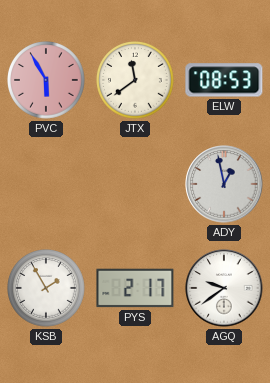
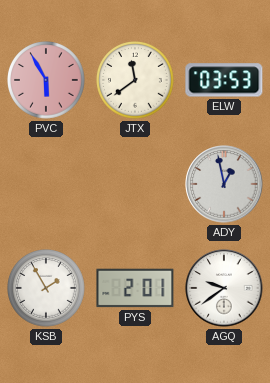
ELW: 08:53 -> 03:53
PYS: 2:17 -> 2:01
